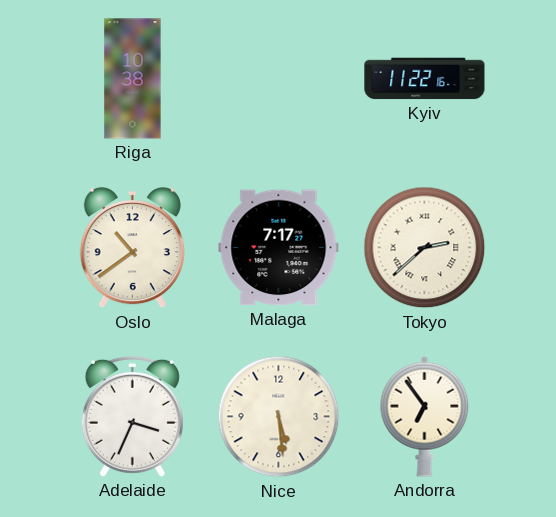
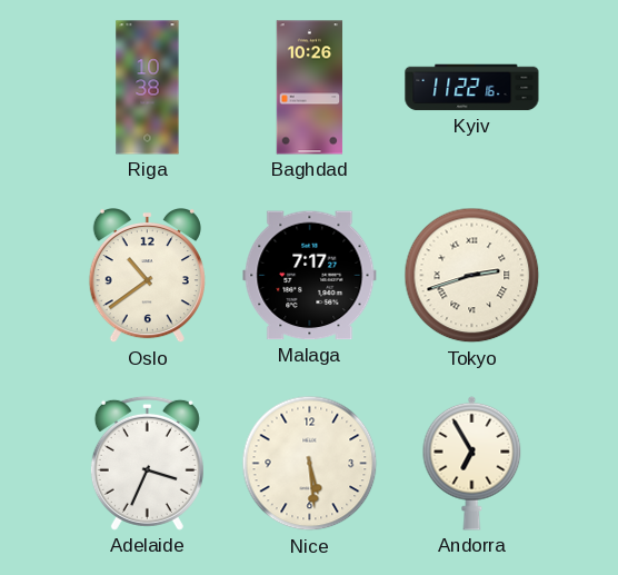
Baghdad: none -> 10:26
Tokyo: 2:38 -> 2:42
Andorra: 6:54 -> 6:55
